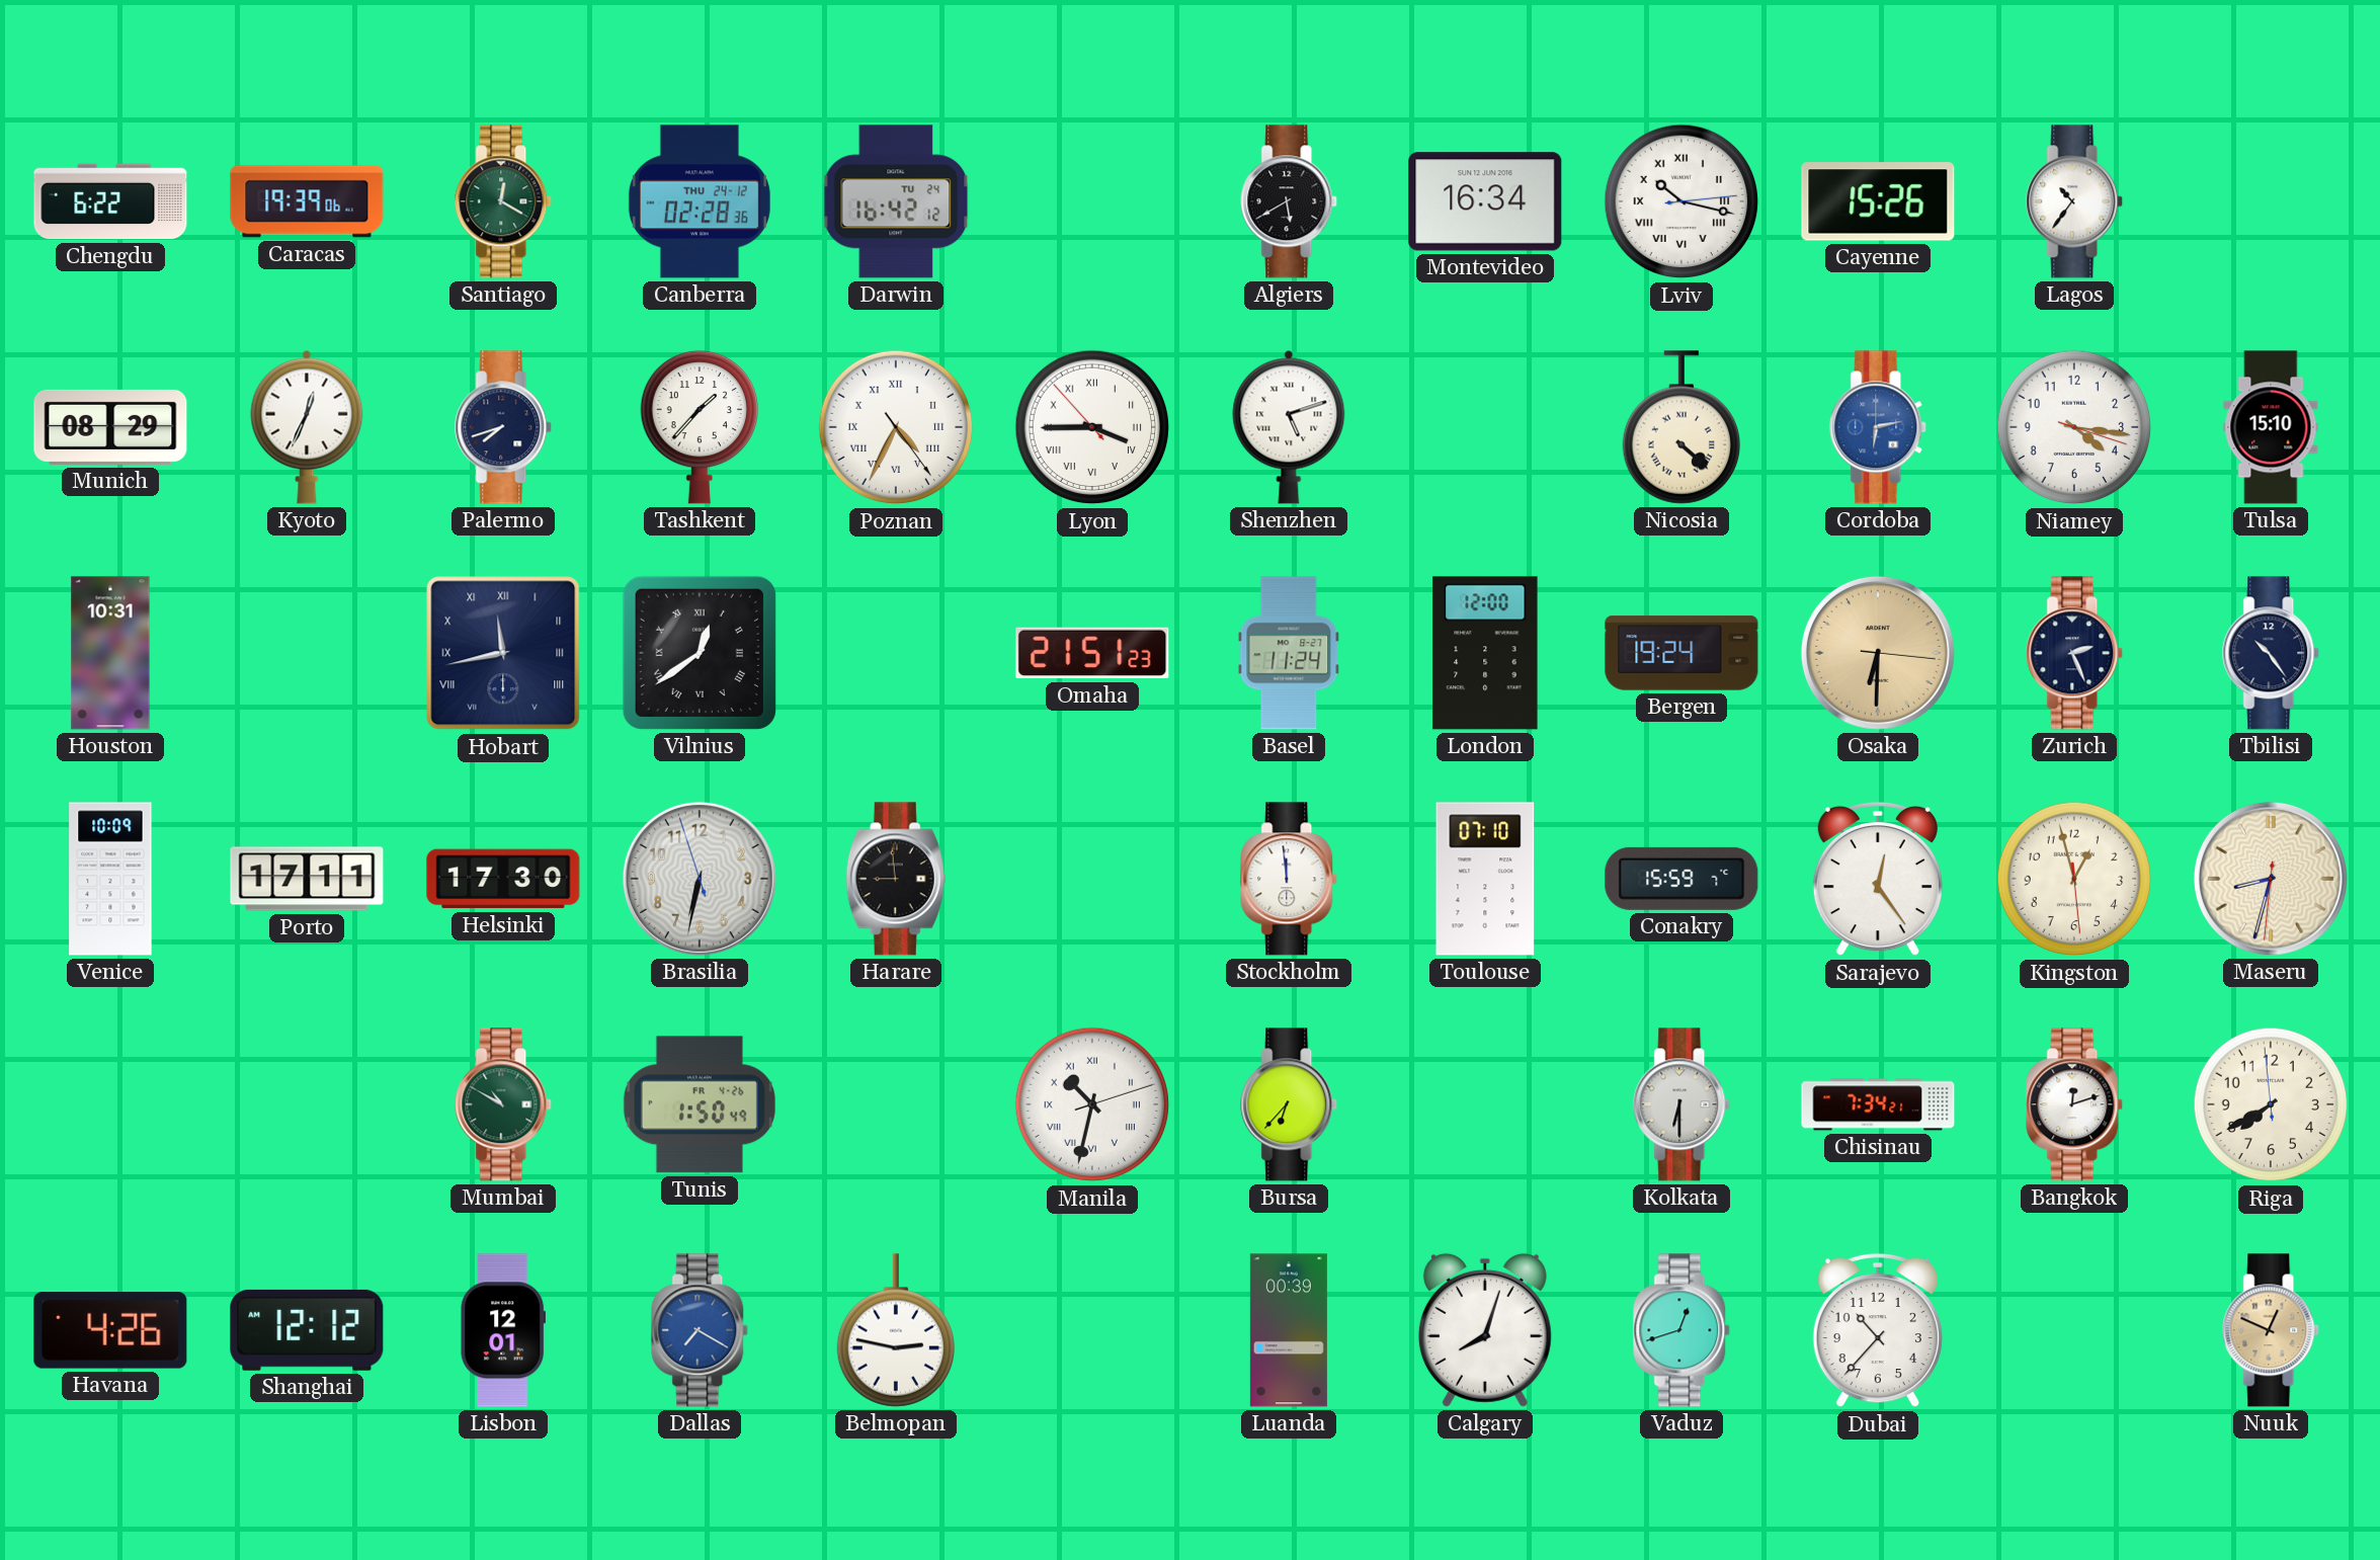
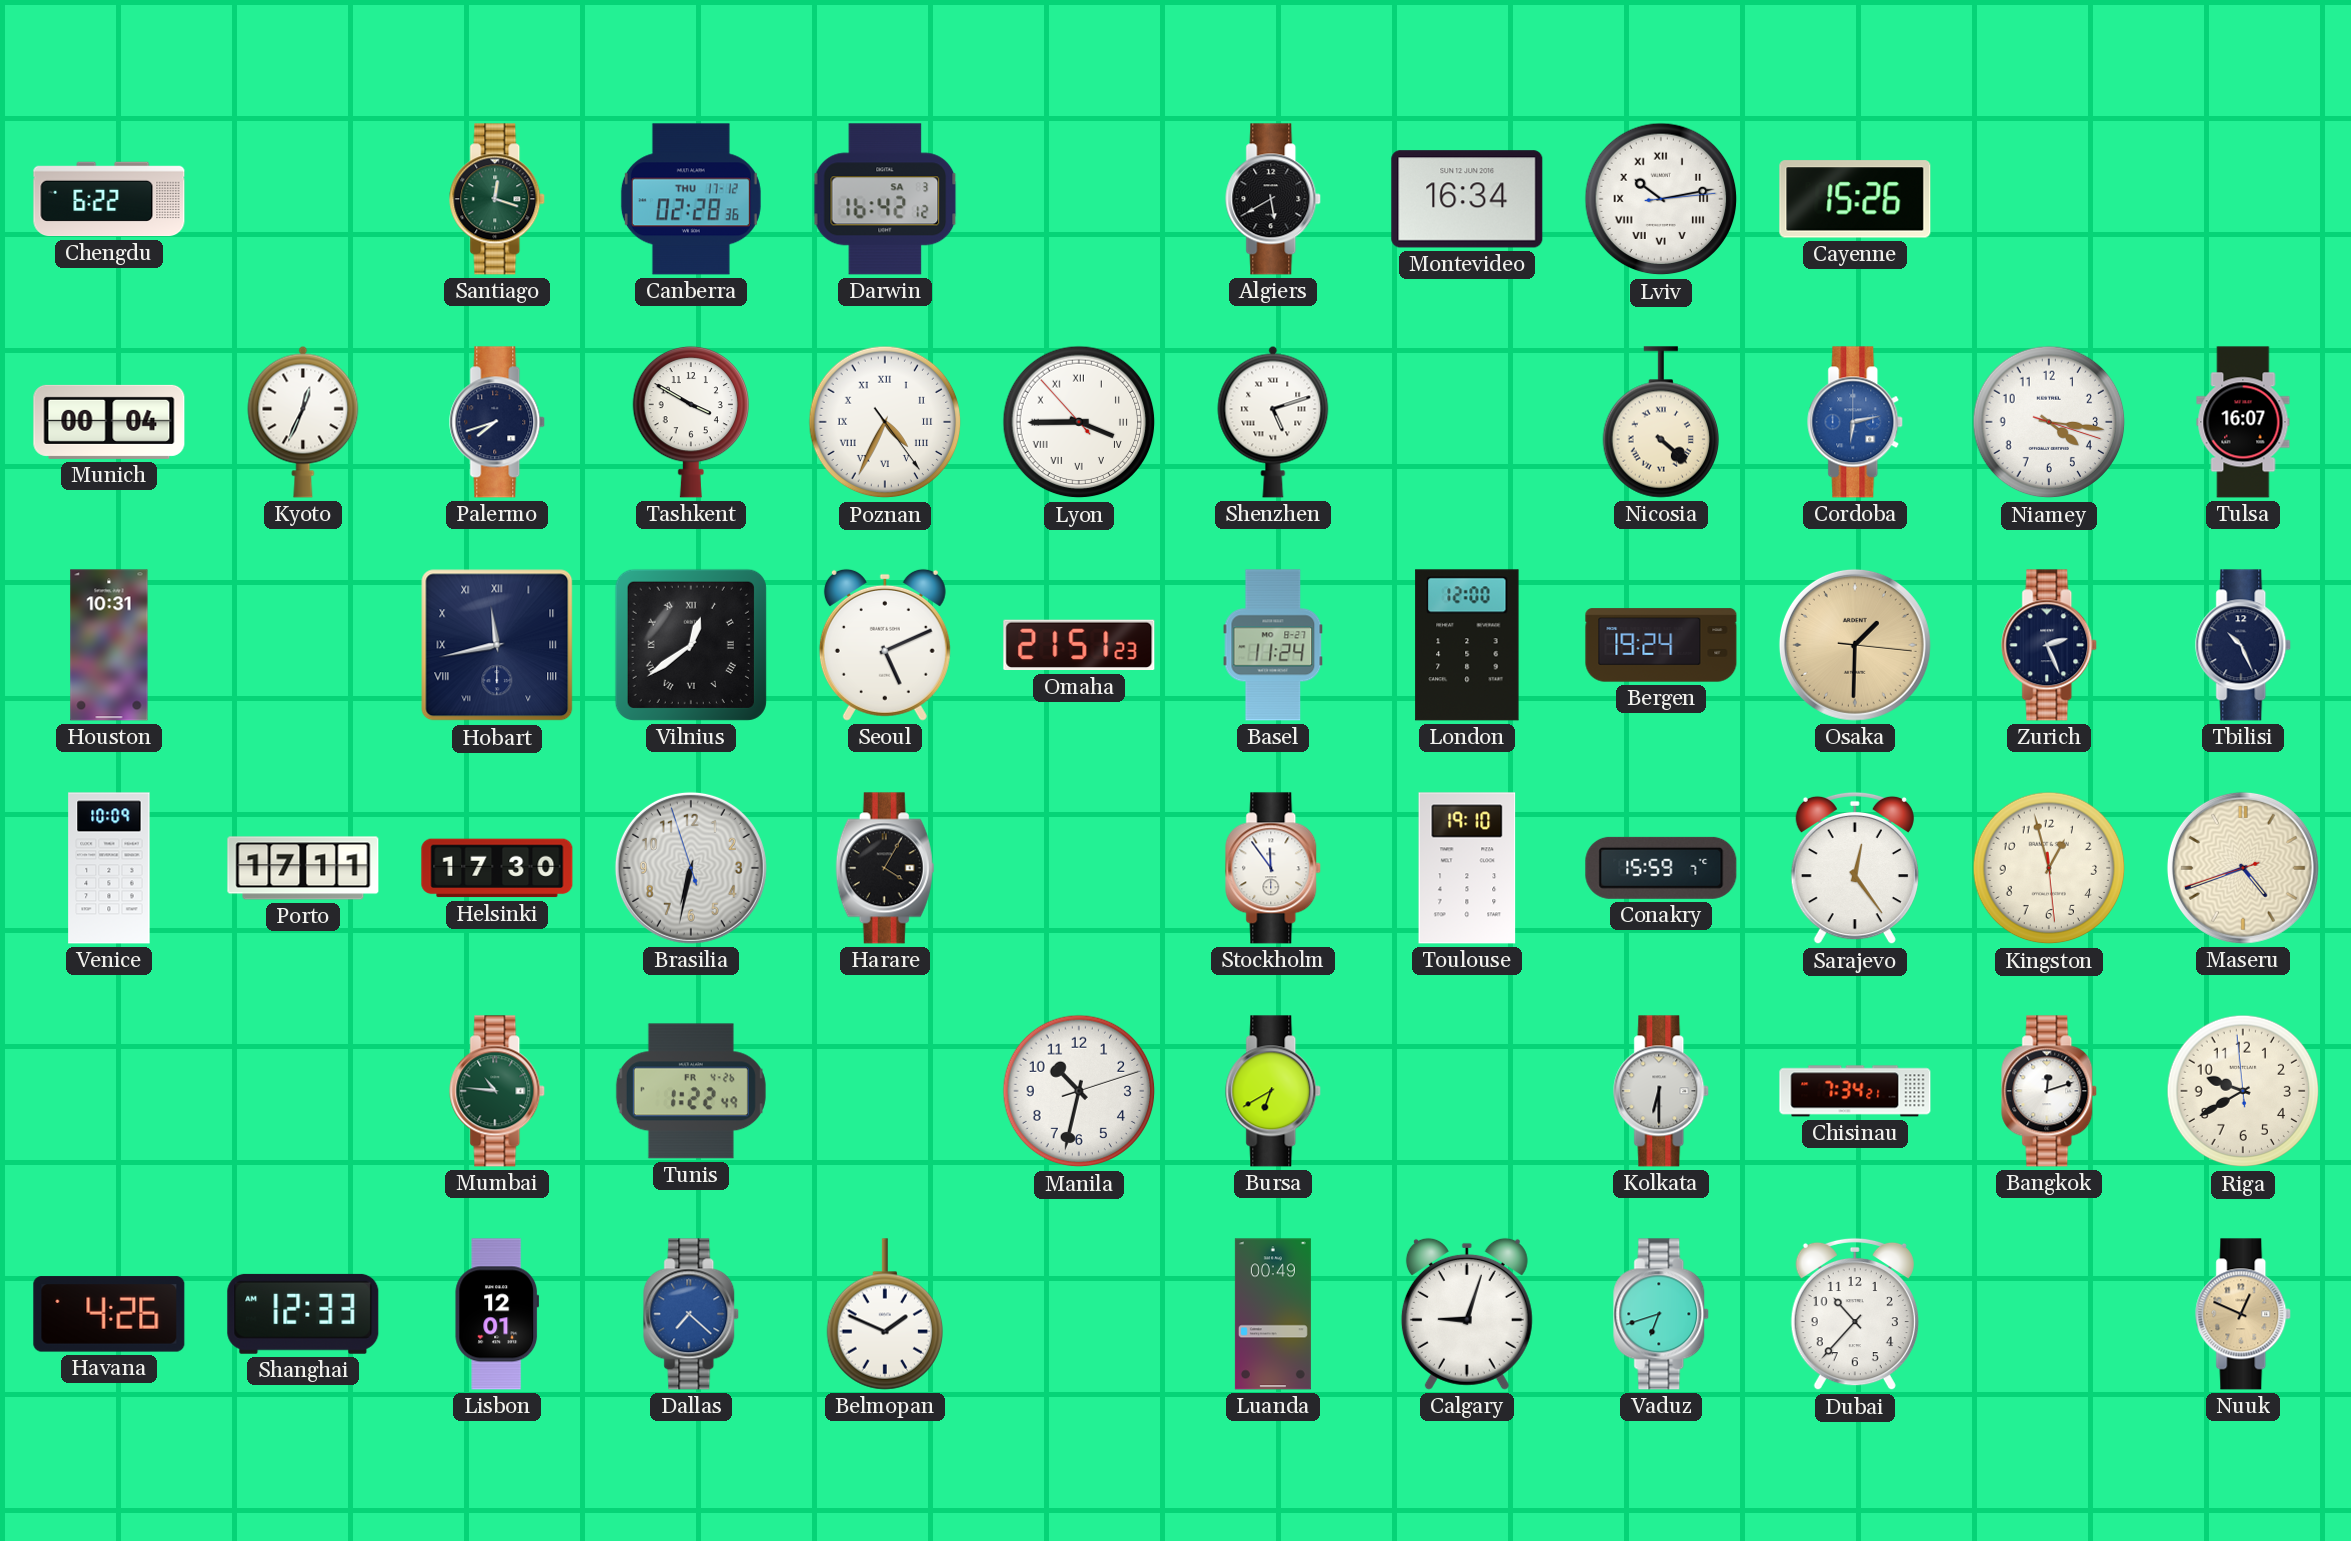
Caracas: 19:39 -> none
Santiago: 12:20 -> 12:18
Canberra date: THU 24-12 -> THU 17-12
Darwin date: TU 24 -> SA 3
Lviv: 10:17 -> 10:13
Lagos: 10:36 -> none
Munich: 08:29 -> 00:04
Tashkent: 1:37 -> 3:50
Tulsa: 15:10 -> 16:07
Seoul: none -> 5:11
Osaka: 6:30 -> 1:30
Tbilisi: 10:24 -> 10:26
Harare: 8:59 -> 4:05
Stockholm: 11:59 -> 11:54
Toulouse: 07:10 -> 19:10
Maseru: 8:32 -> 4:41
Mumbai: 10:50 -> 10:46
Tunis: 1:50 -> 1:22
Manila numerals: Roman -> Arabic
Bursa: 6:37 -> 6:40
Riga: 7:39 -> 9:39
Shanghai: 12:12 -> 12:33
Dallas: 7:20 -> 7:22
Belmopan: 2:47 -> 1:49
Luanda: 00:39 -> 00:49
Calgary: 8:03 -> 9:03
Vaduz: 12:42 -> 6:42
